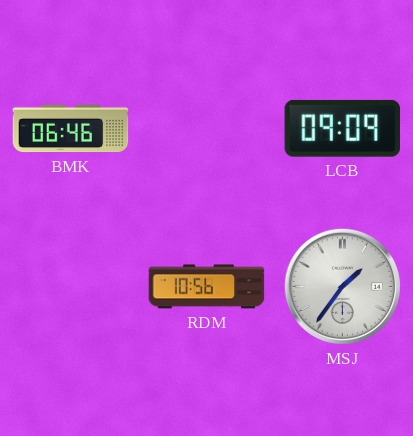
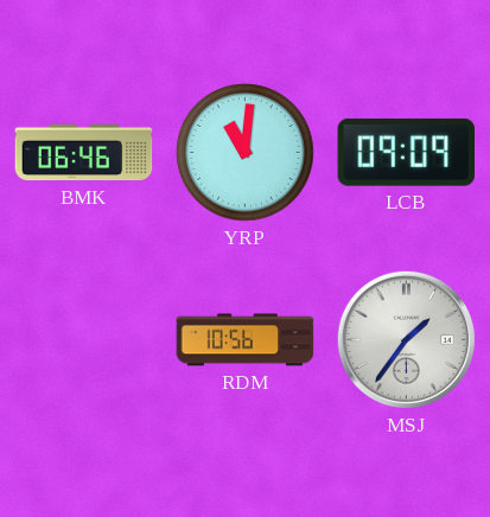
YRP: none -> 11:01
